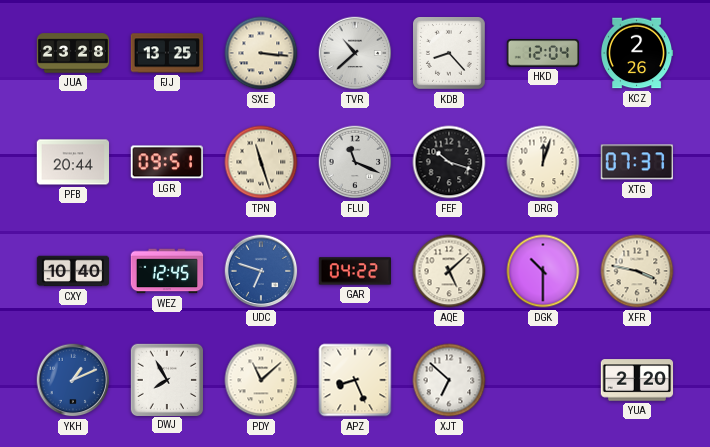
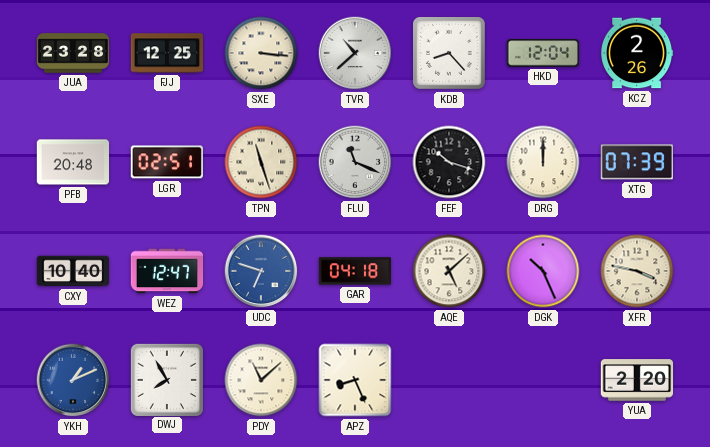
FJJ: 13:25 -> 12:25
PFB: 20:44 -> 20:48
LGR: 09:51 -> 02:51
DRG: 12:03 -> 12:00
XTG: 07:37 -> 07:39
WEZ: 12:45 -> 12:47
GAR: 04:22 -> 04:18
DGK: 10:30 -> 10:26
XJT: 6:52 -> none
